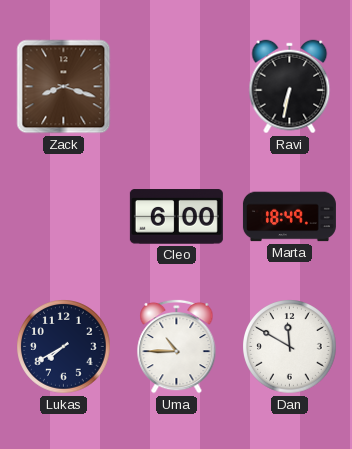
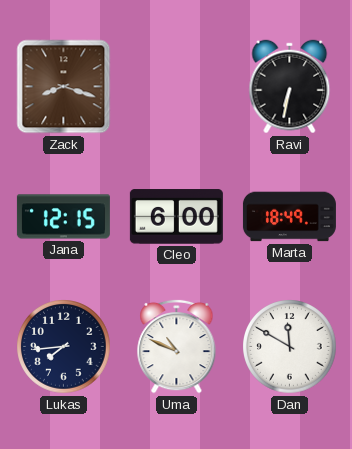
Jana: none -> 12:15
Lukas: 7:40 -> 7:44
Uma: 10:45 -> 10:49
